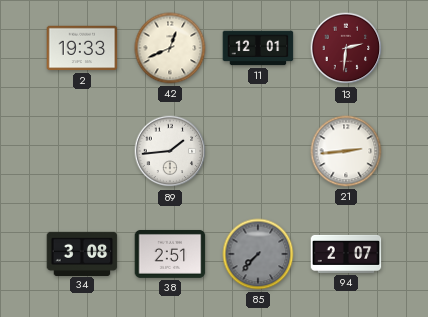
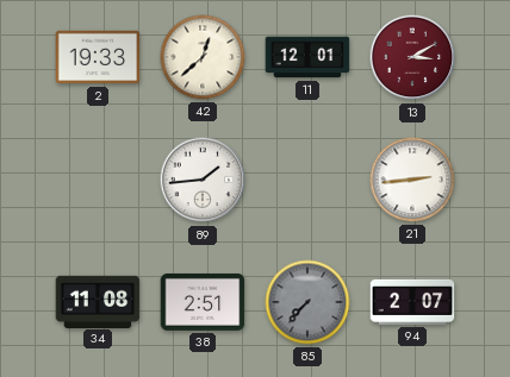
42: 12:41 -> 12:38
13: 2:31 -> 3:10
34: 3:08 -> 11:08
